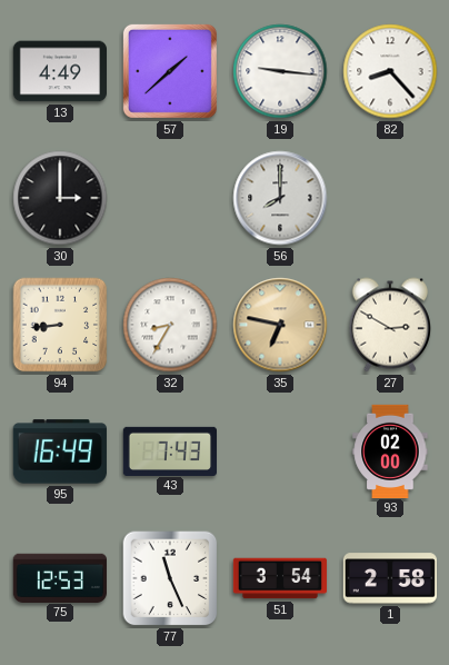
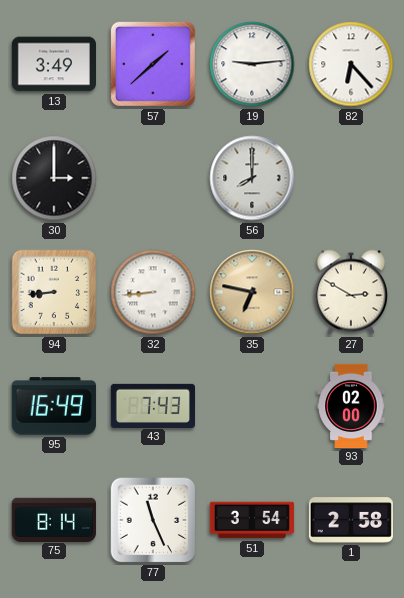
13: 4:49 -> 3:49
19: 9:16 -> 9:14
82: 8:23 -> 6:23
32: 8:35 -> 8:44
75: 12:53 -> 8:14
